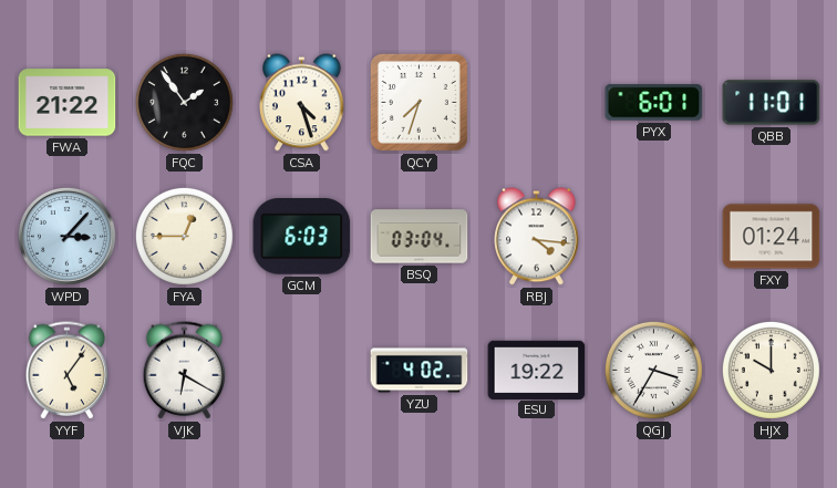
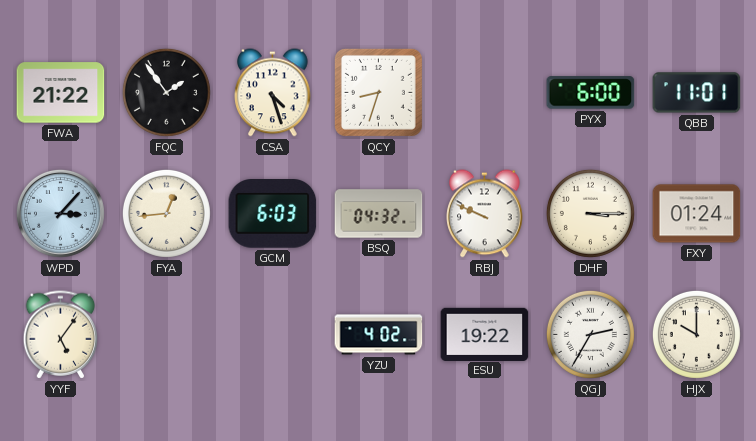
QCY: 7:33 -> 8:33
PYX: 6:01 -> 6:00
FYA: 12:45 -> 12:44
BSQ: 03:04 -> 04:32
RBJ: 4:16 -> 9:49
DHF: none -> 3:15
VJK: 6:20 -> none
QGJ: 3:35 -> 2:35
